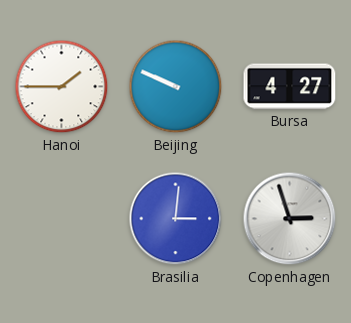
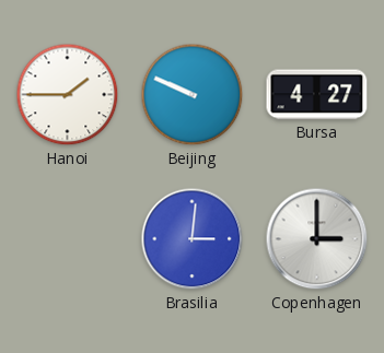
Copenhagen: 2:57 -> 3:00
